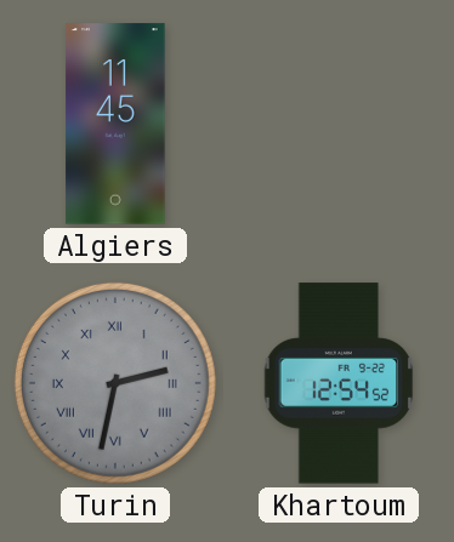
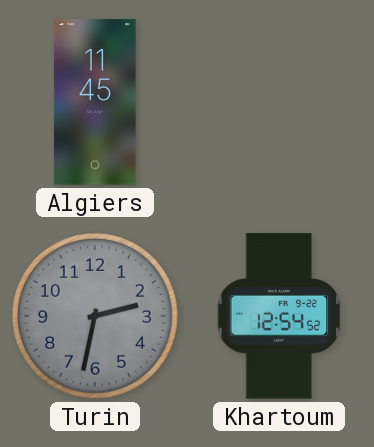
Turin numerals: Roman -> Arabic
